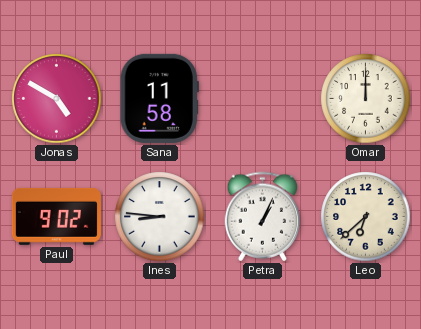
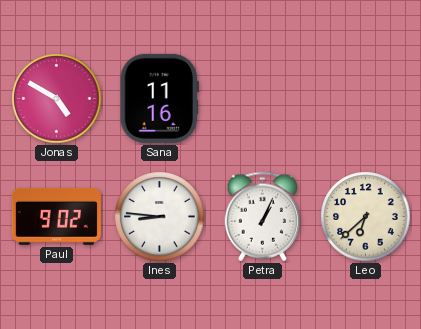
Sana: 11:58 -> 11:16
Omar: 12:00 -> none
